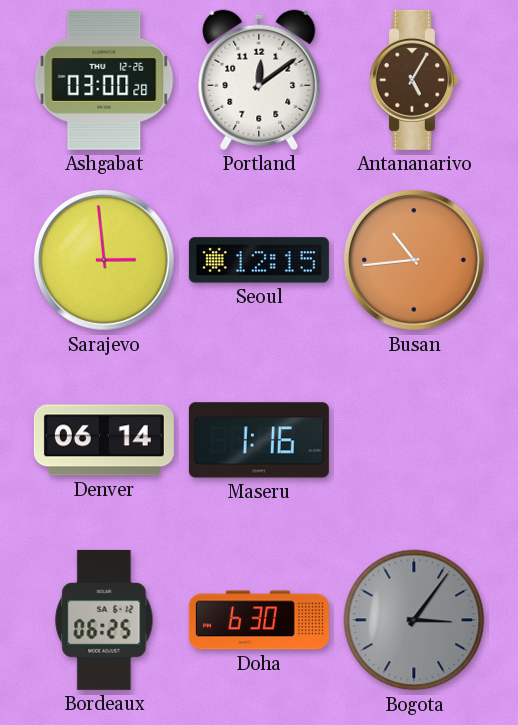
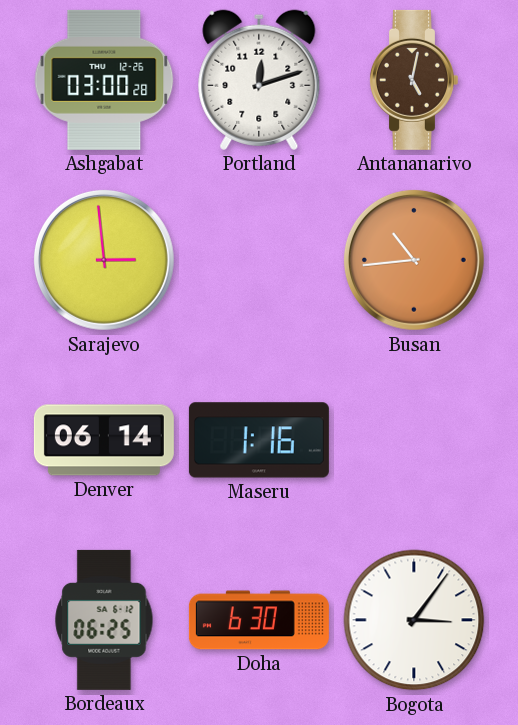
Portland: 12:09 -> 12:12
Antananarivo: 5:05 -> 5:02
Seoul: 12:15 -> none
Bogota dial: grey -> white
